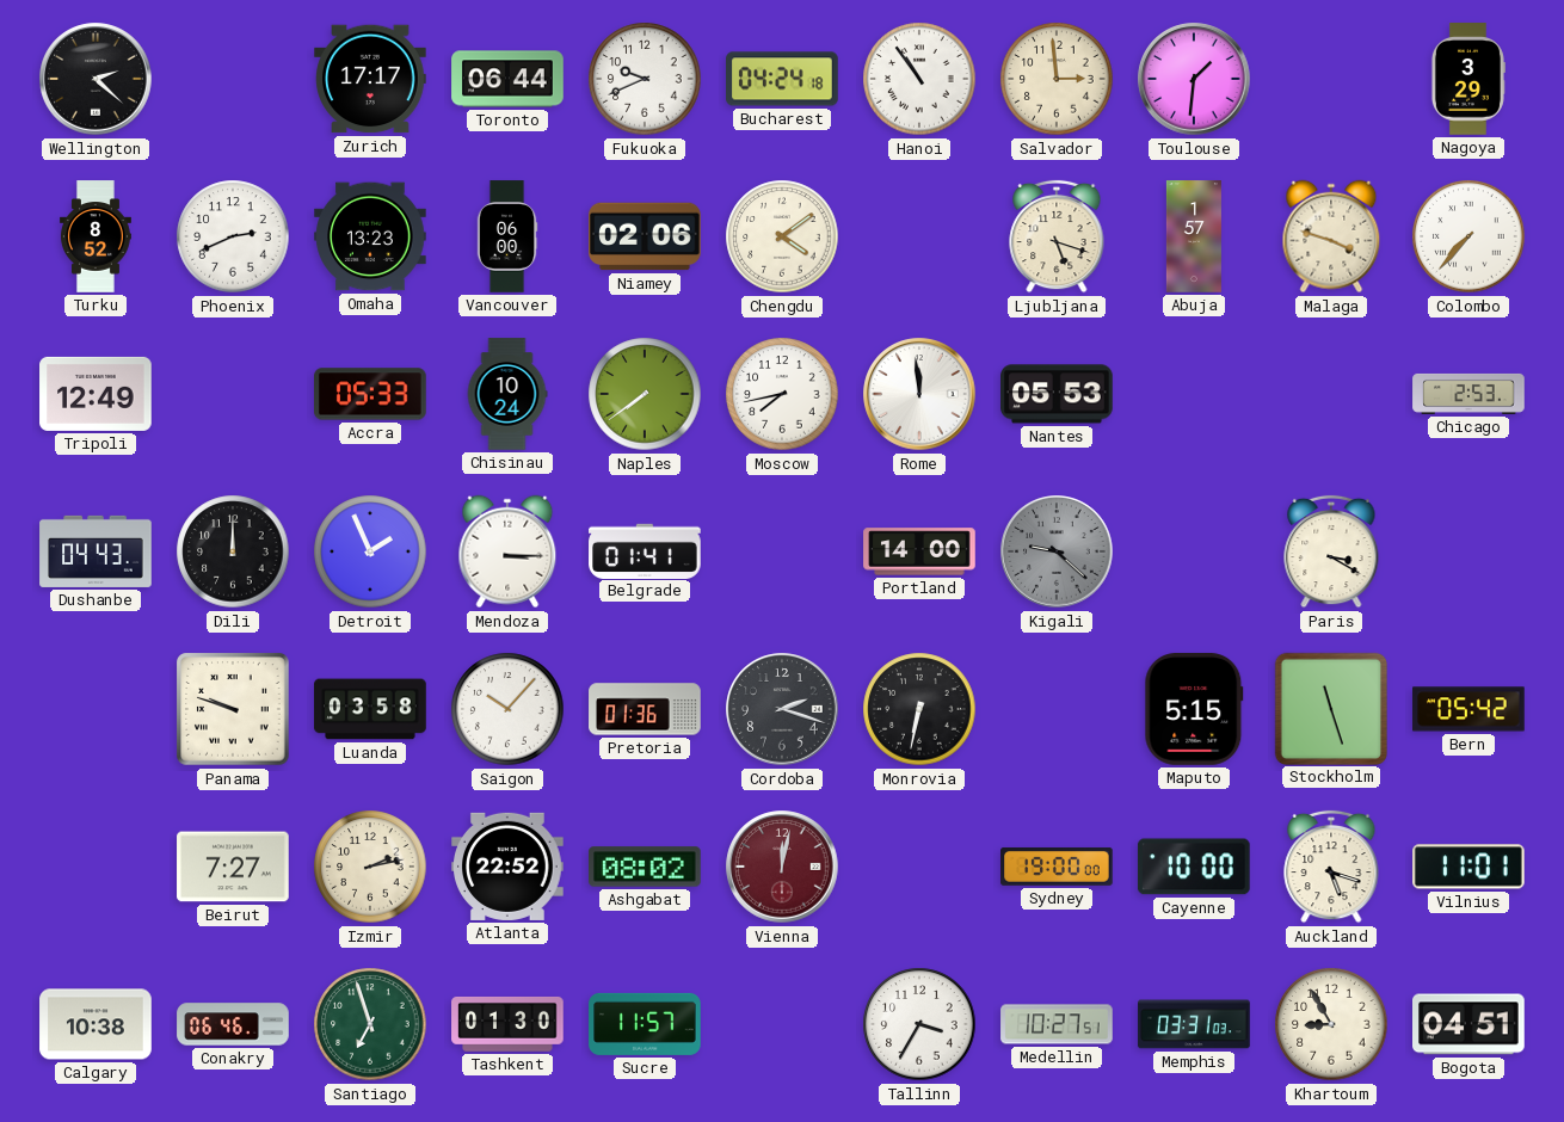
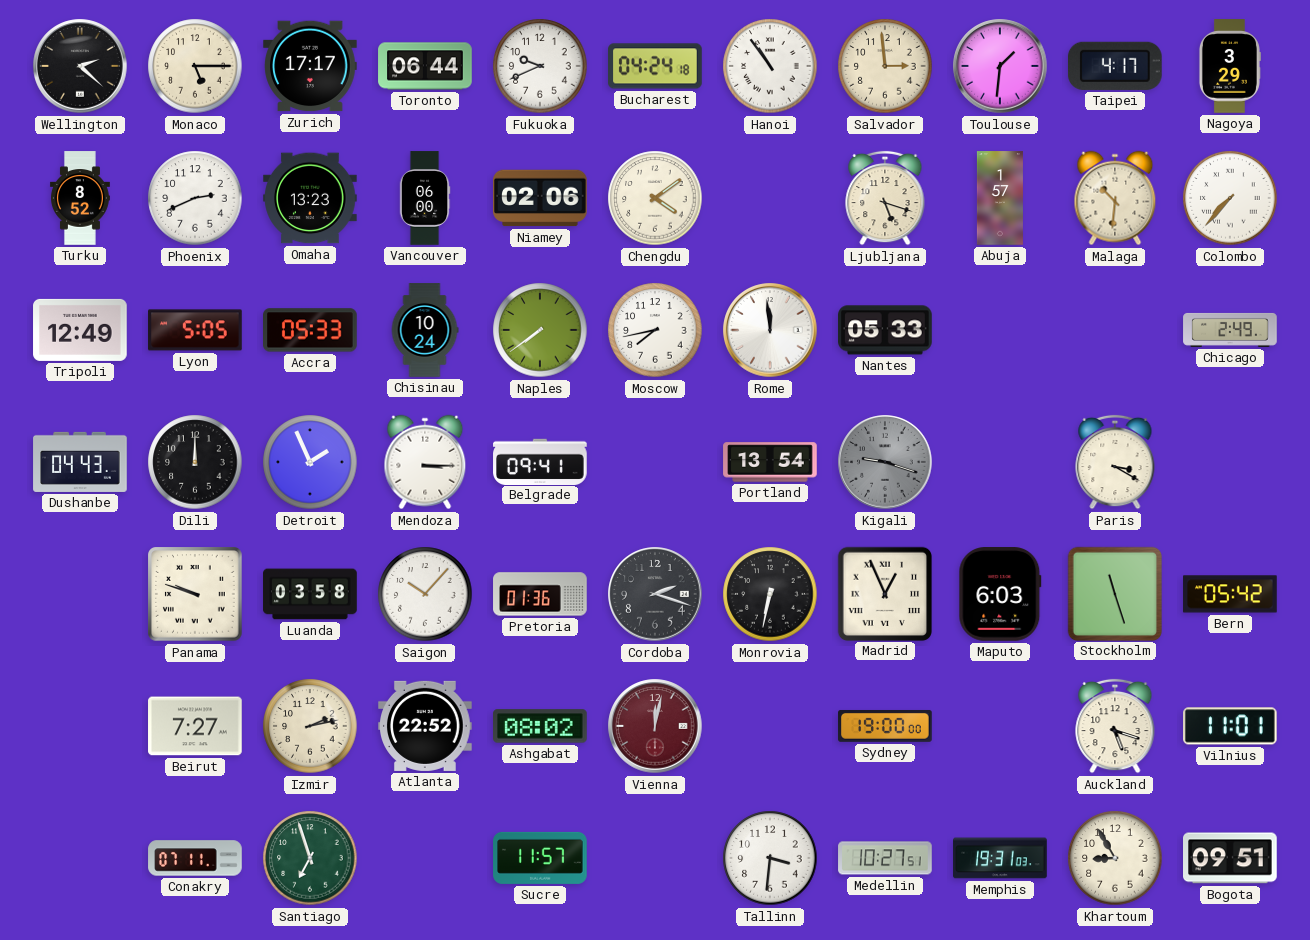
Monaco: none -> 5:15
Taipei: none -> 4:17
Malaga: 3:48 -> 10:31
Lyon: none -> 5:05
Nantes: 05:53 -> 05:33
Chicago: 2:53 -> 2:49
Belgrade: 01:41 -> 09:41
Portland: 14:00 -> 13:54
Kigali: 9:22 -> 9:18
Madrid: none -> 12:56
Maputo: 5:15 -> 6:03
Cayenne: 10:00 -> none
Calgary: 10:38 -> none
Conakry: 06:46 -> 07:11
Tashkent: 01:30 -> none
Tallinn: 3:35 -> 3:31
Memphis: 03:31 -> 19:31
Bogota: 04:51 -> 09:51
